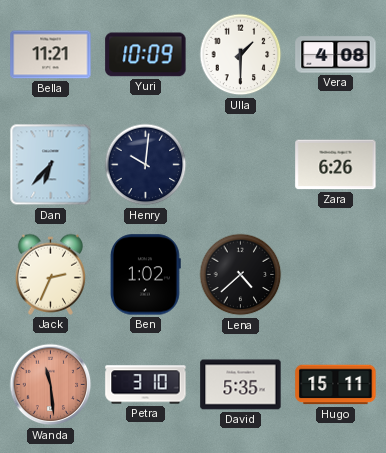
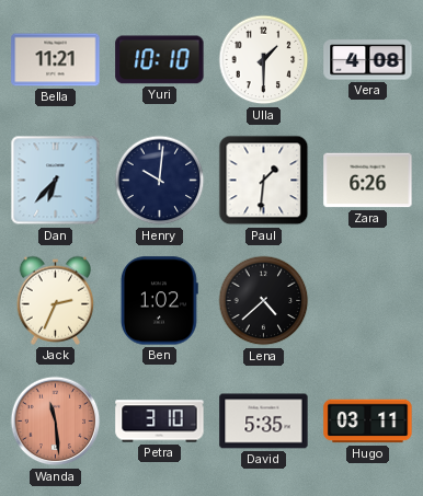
Yuri: 10:09 -> 10:10
Paul: none -> 1:31
Hugo: 15:11 -> 03:11
